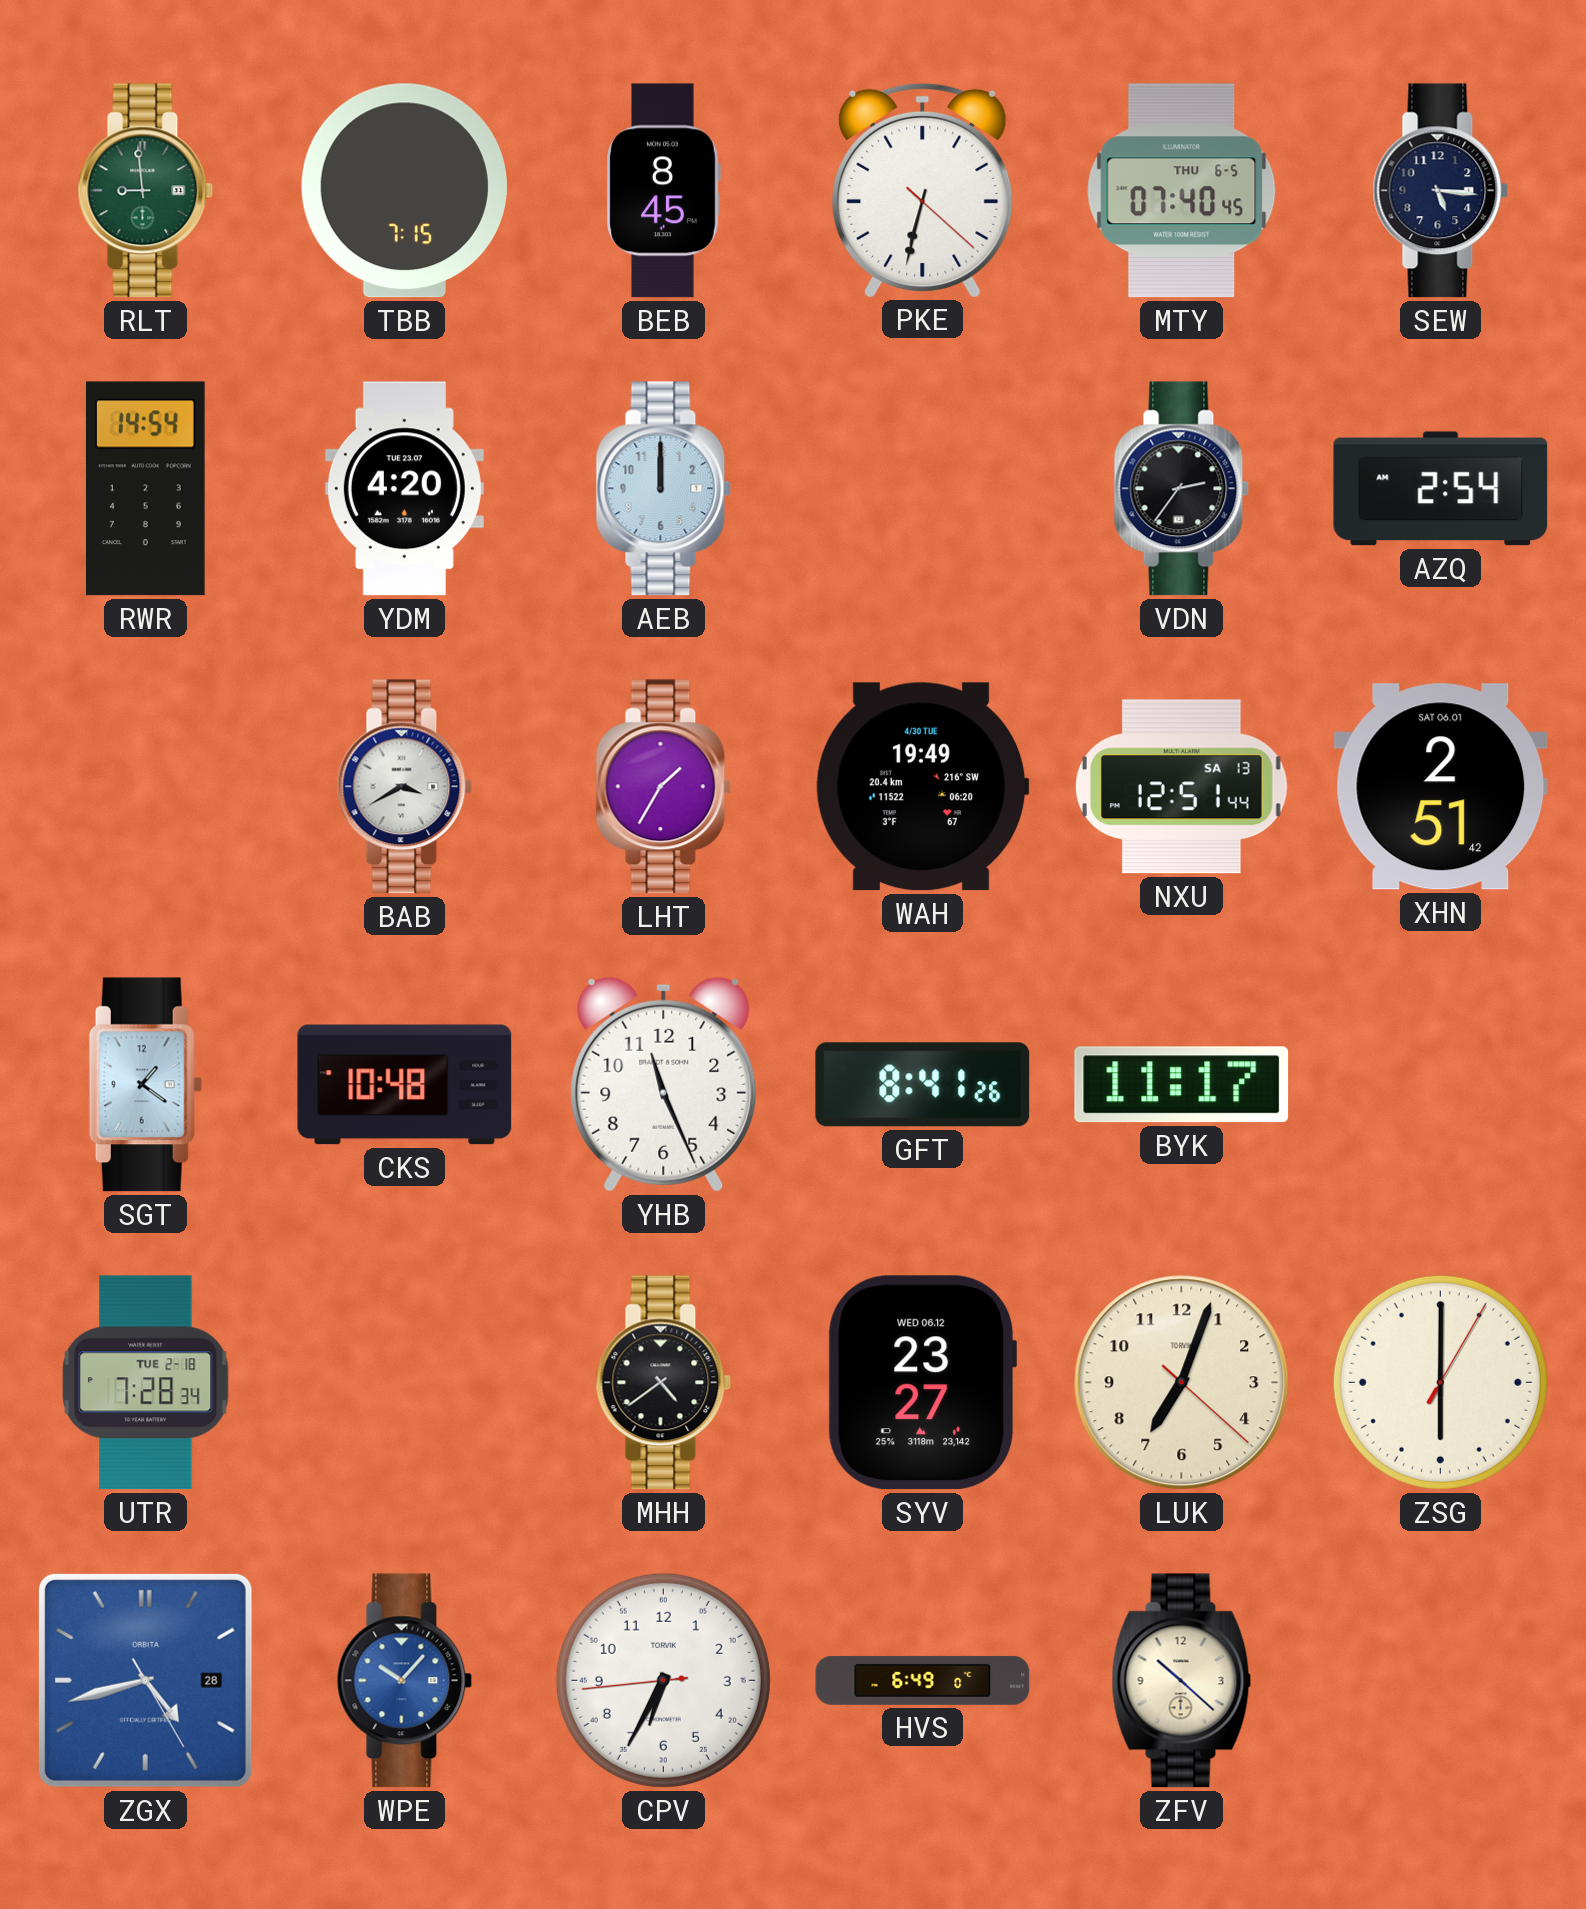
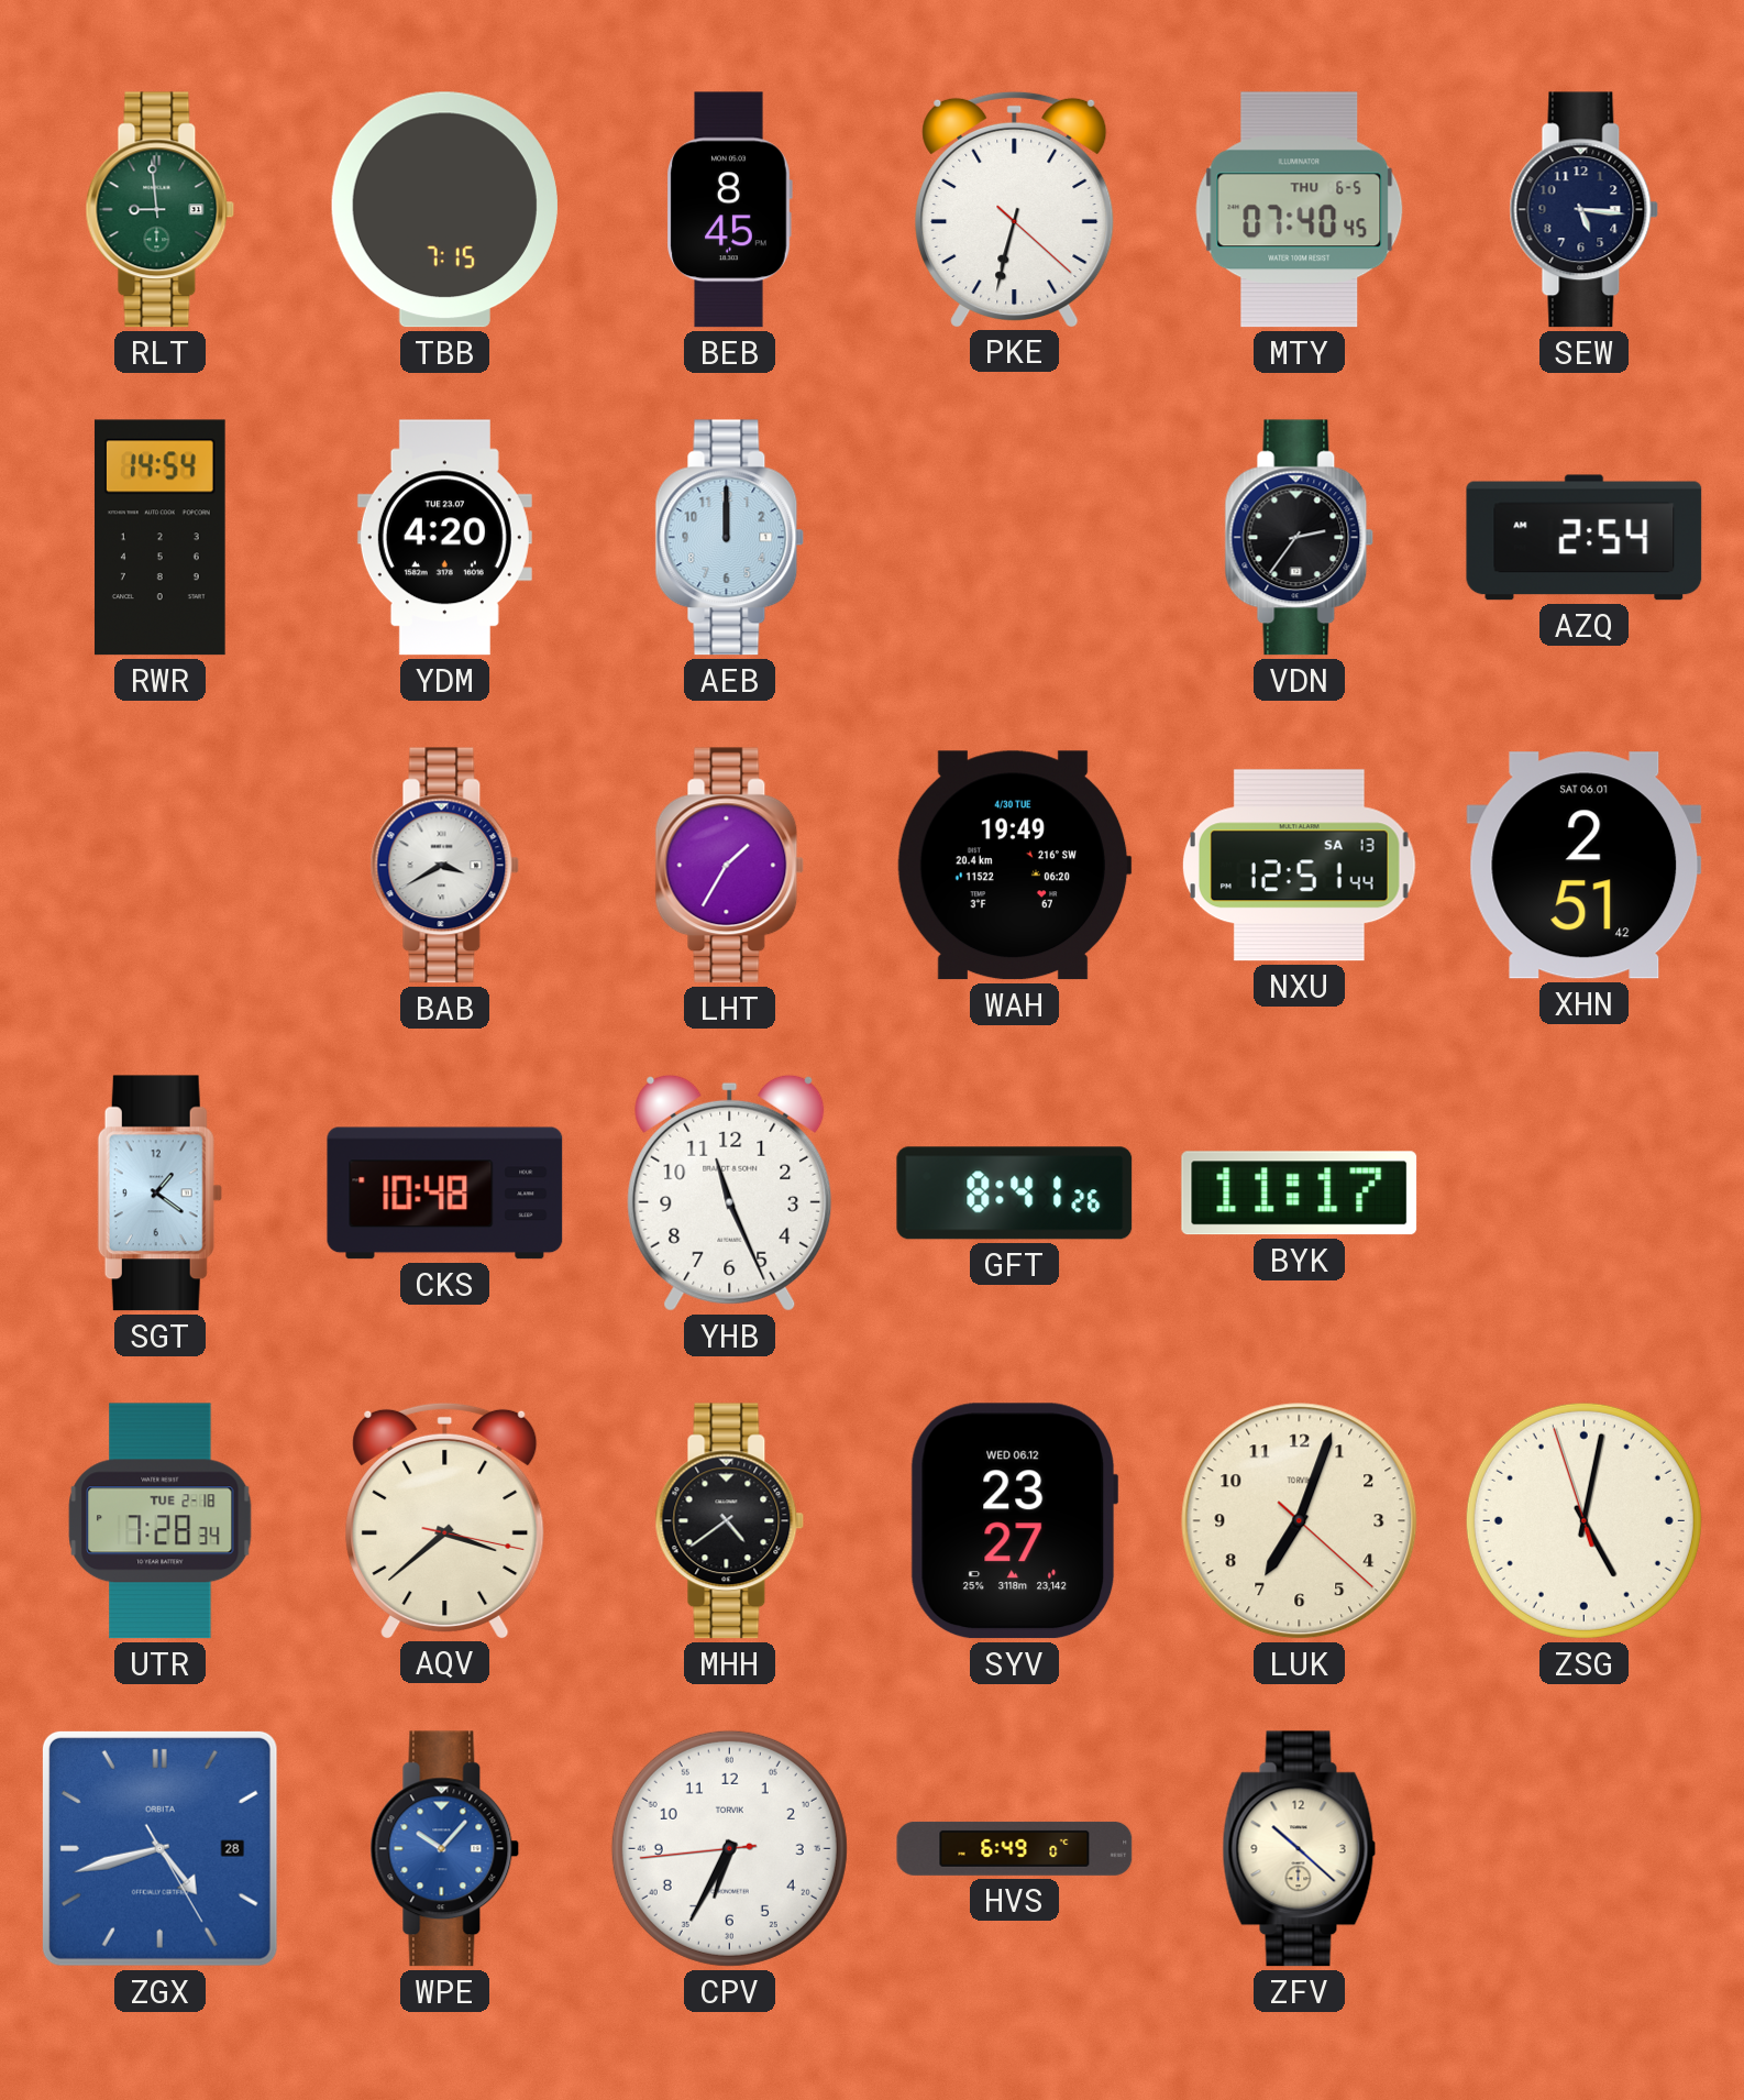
AQV: none -> 3:38
ZSG: 6:00 -> 5:01
